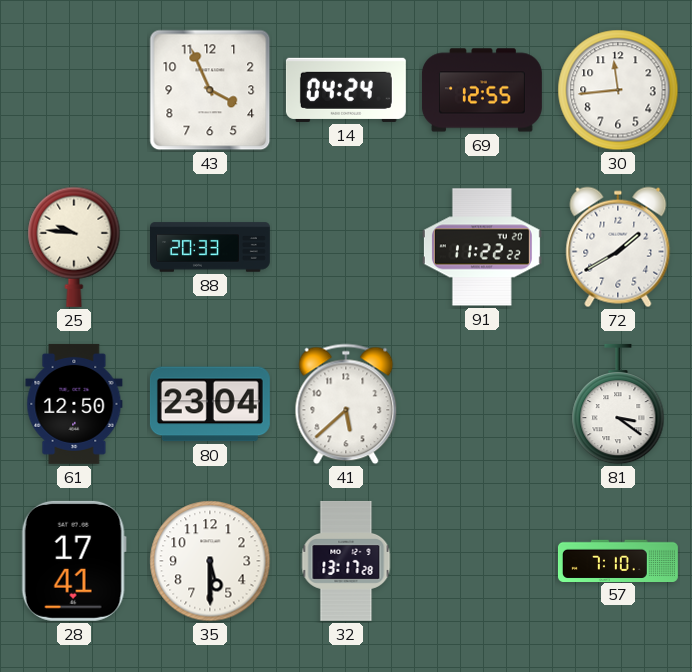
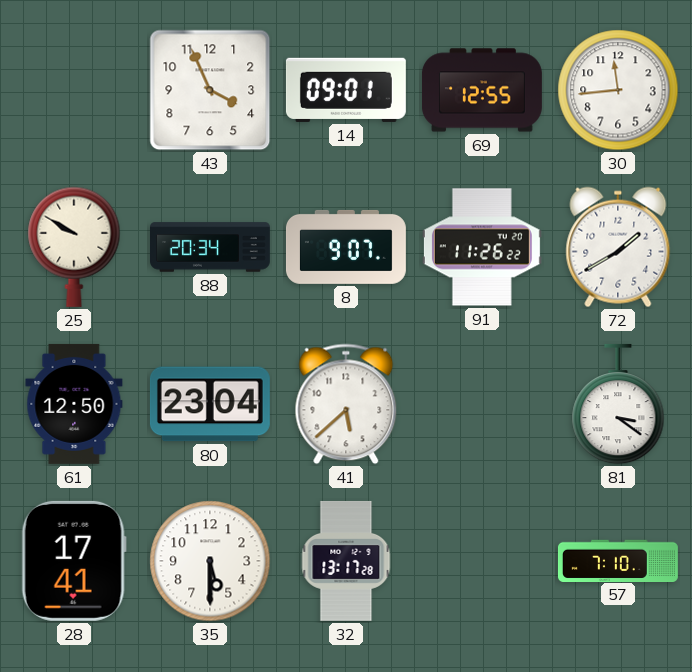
14: 04:24 -> 09:01
25: 9:46 -> 9:50
88: 20:33 -> 20:34
8: none -> 9:07
91: 11:22 -> 11:26
